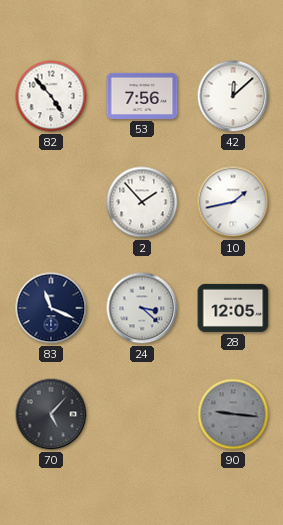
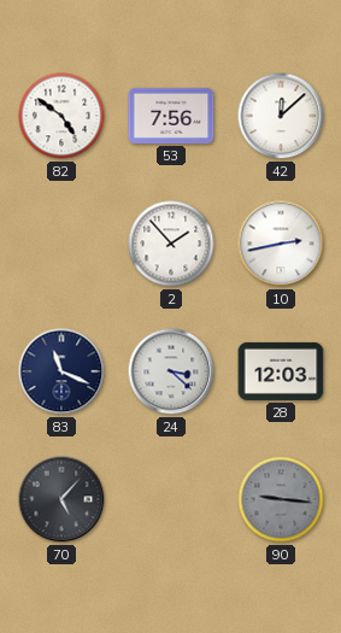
82: 4:53 -> 4:51
10: 1:43 -> 2:43
28: 12:05 -> 12:03
